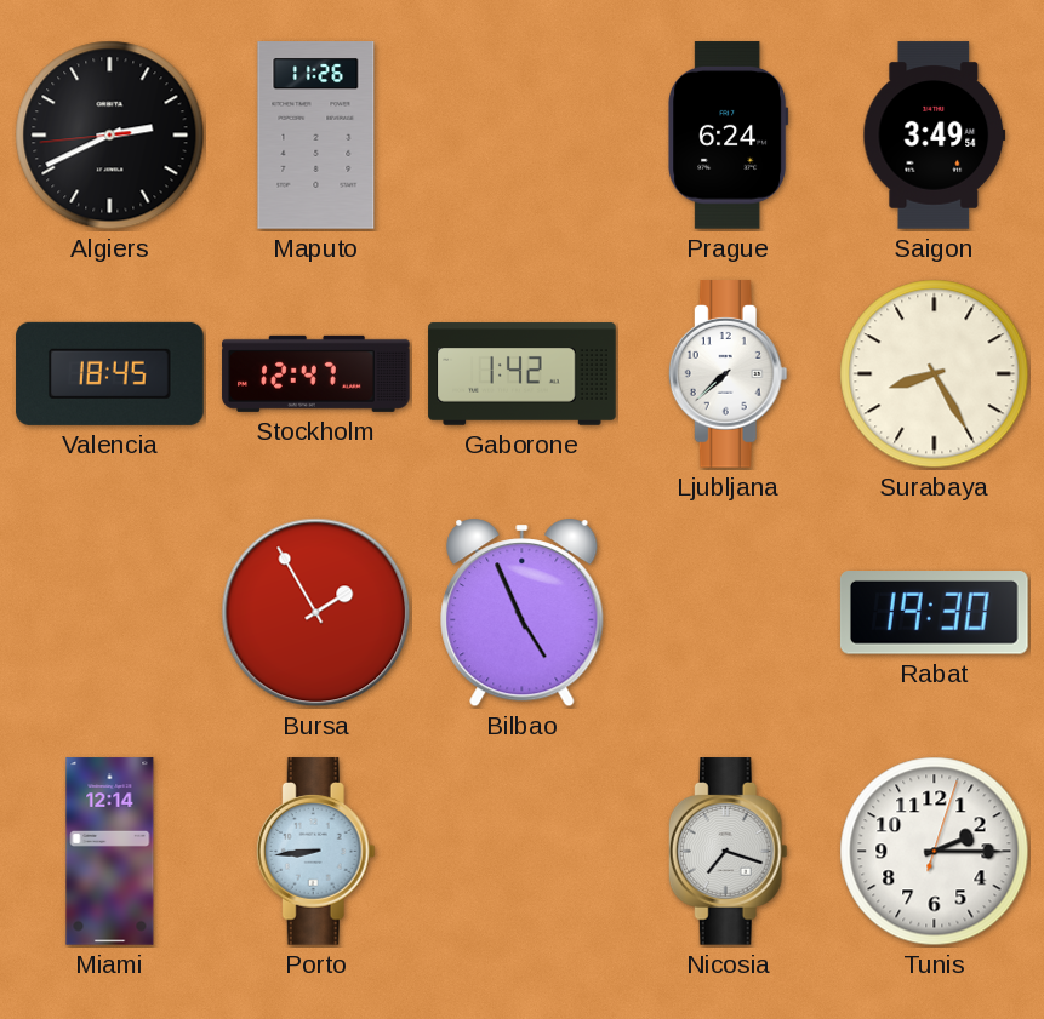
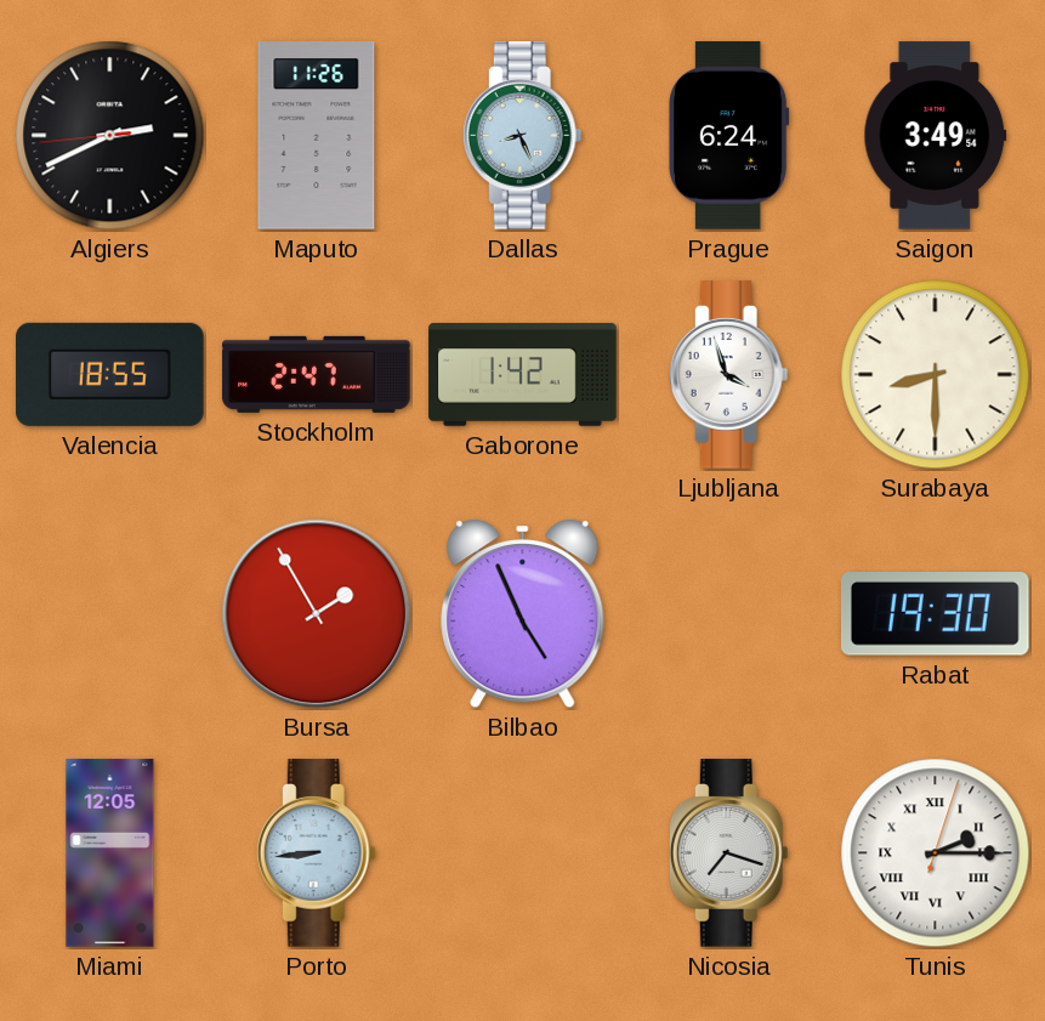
Dallas: none -> 8:26
Valencia: 18:45 -> 18:55
Stockholm: 12:47 -> 2:47
Ljubljana: 7:38 -> 3:57
Surabaya: 8:25 -> 8:30
Miami: 12:14 -> 12:05
Tunis numerals: Arabic -> Roman
